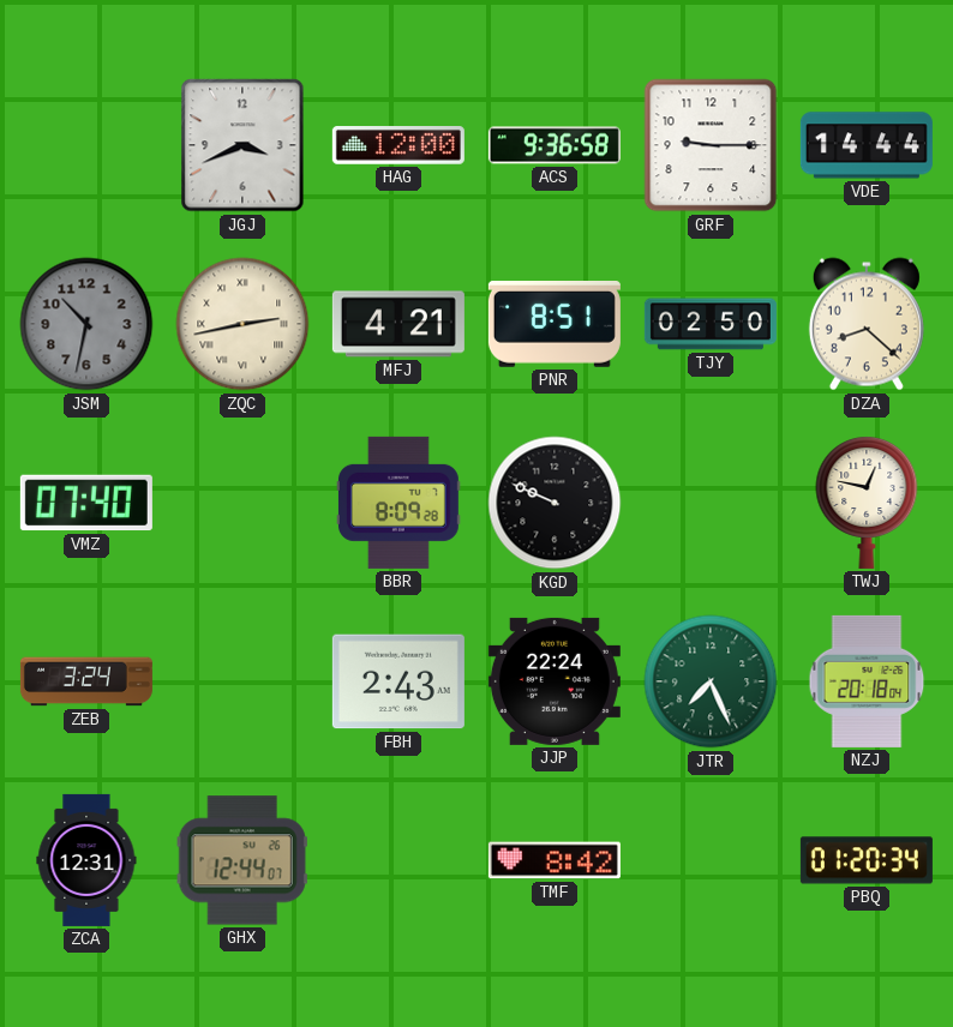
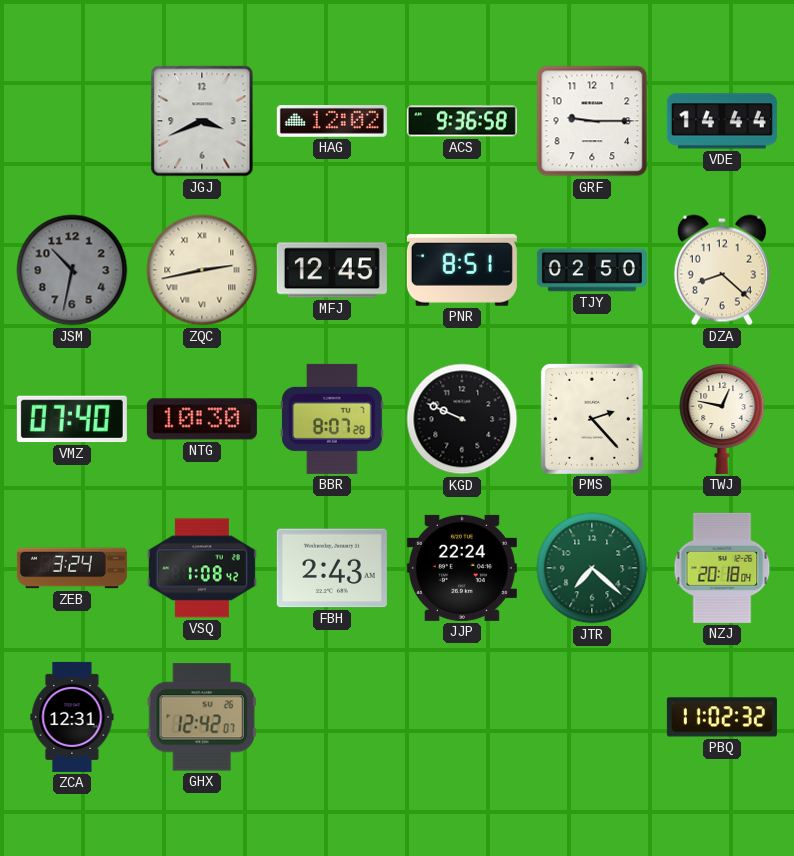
HAG: 12:00 -> 12:02
MFJ: 4:21 -> 12:45
NTG: none -> 10:30
BBR: 8:09 -> 8:07
PMS: none -> 2:23
VSQ: none -> 1:08
JTR: 7:26 -> 7:22
GHX: 12:44 -> 12:42
TMF: 8:42 -> none
PBQ: 01:20 -> 11:02
